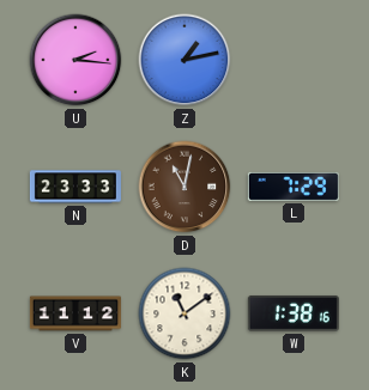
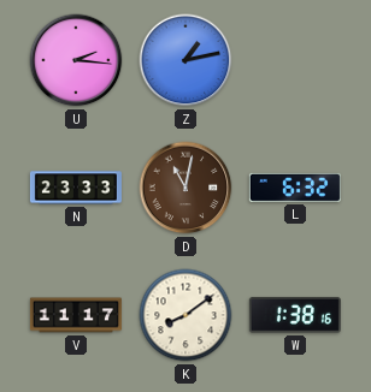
L: 7:29 -> 6:32
V: 11:12 -> 11:17
K: 11:09 -> 8:09
